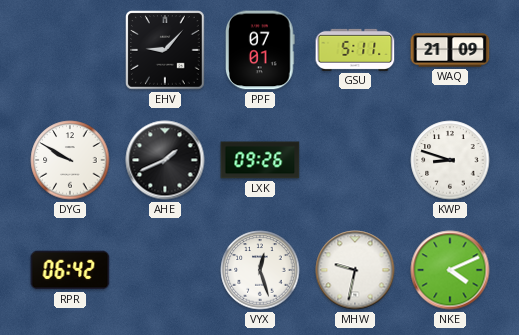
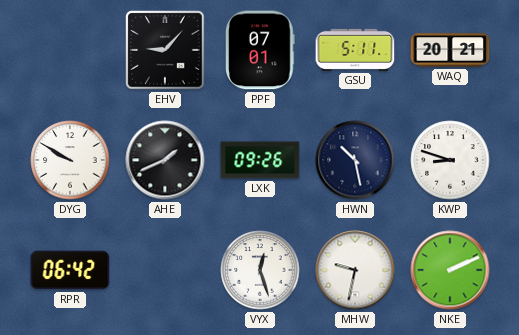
WAQ: 21:09 -> 20:21
HWN: none -> 10:28
NKE: 4:11 -> 2:11
